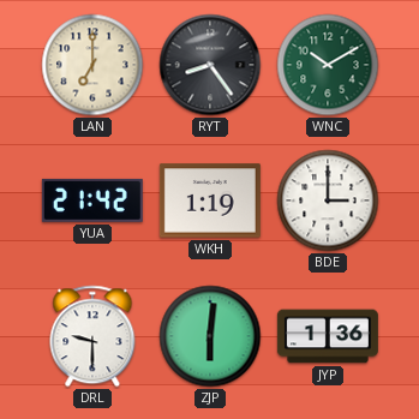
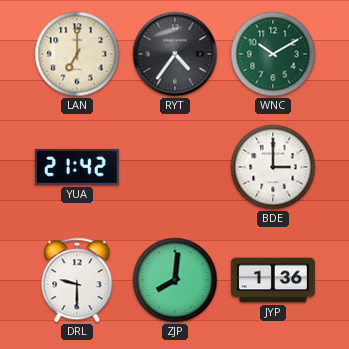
RYT: 8:24 -> 4:36
WKH: 1:19 -> none
ZJP: 6:01 -> 8:01
